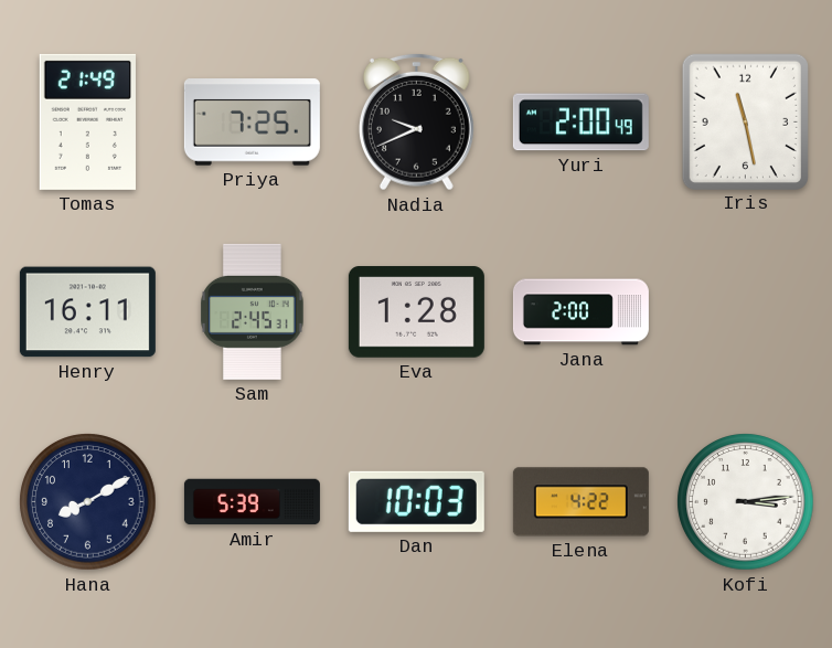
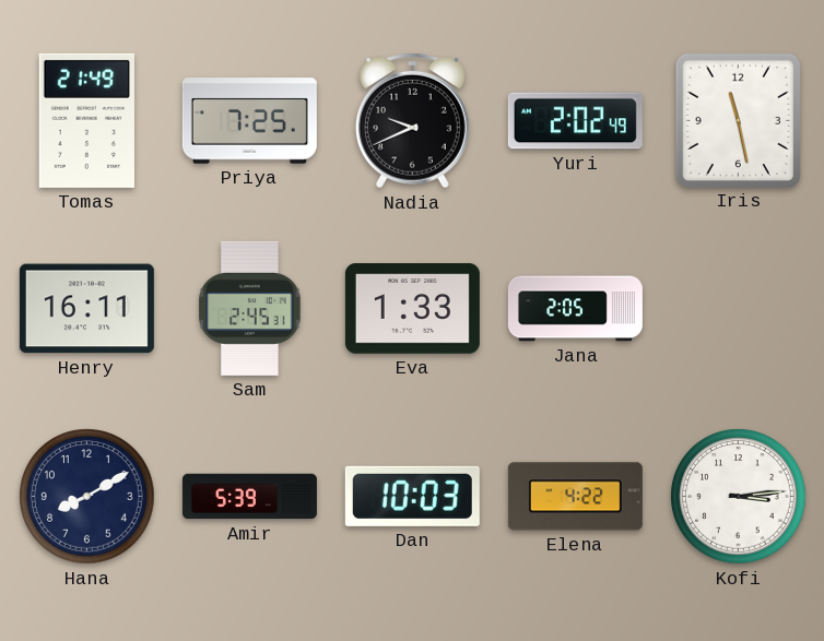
Yuri: 2:00 -> 2:02
Eva: 1:28 -> 1:33
Jana: 2:00 -> 2:05
